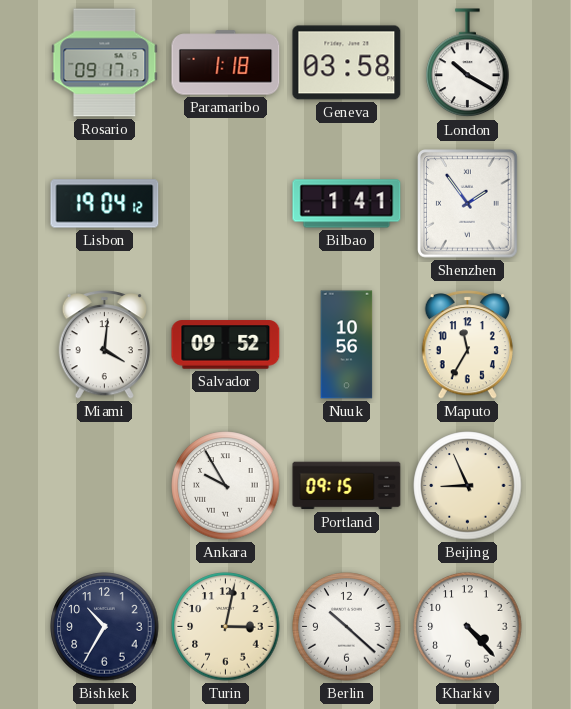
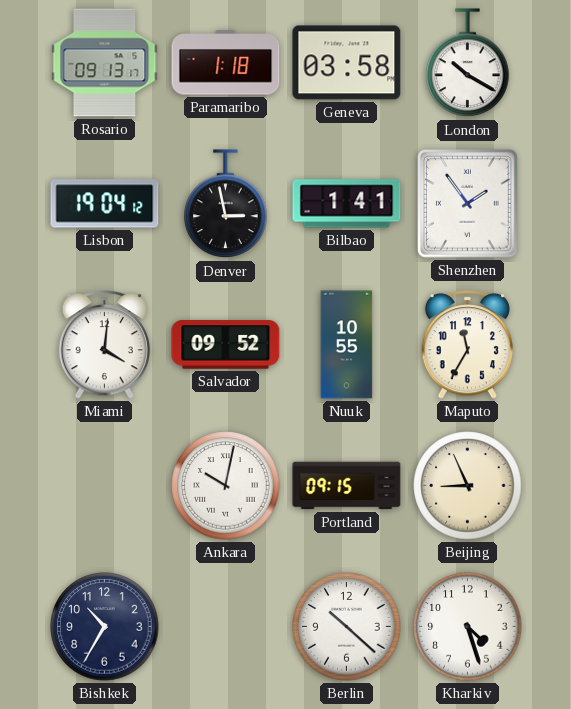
Rosario: 09:17 -> 09:13
Denver: none -> 2:58
Nuuk: 10:56 -> 10:55
Ankara: 9:55 -> 10:02
Turin: 3:02 -> none
Kharkiv: 4:23 -> 4:27
